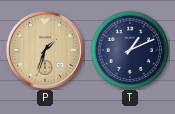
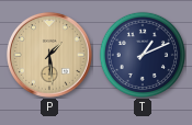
P: 1:33 -> 1:29
